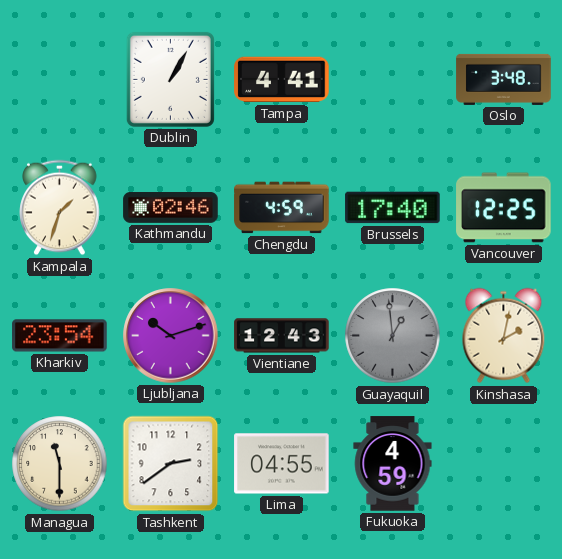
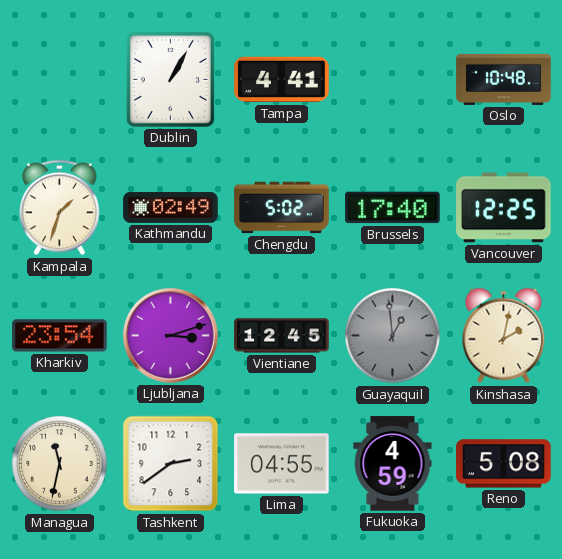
Oslo: 3:48 -> 10:48
Kathmandu: 02:46 -> 02:49
Chengdu: 4:59 -> 5:02
Ljubljana: 10:12 -> 3:12
Vientiane: 12:43 -> 12:45
Managua: 11:30 -> 11:32
Reno: none -> 5:08
